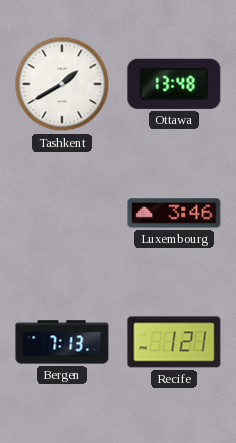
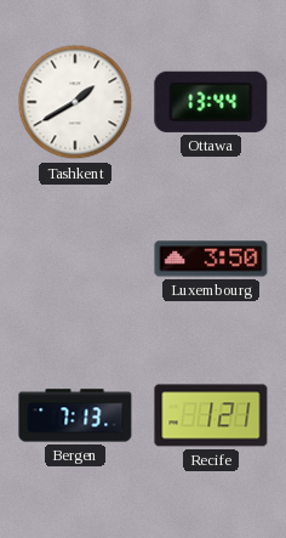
Ottawa: 13:48 -> 13:44
Luxembourg: 3:46 -> 3:50
